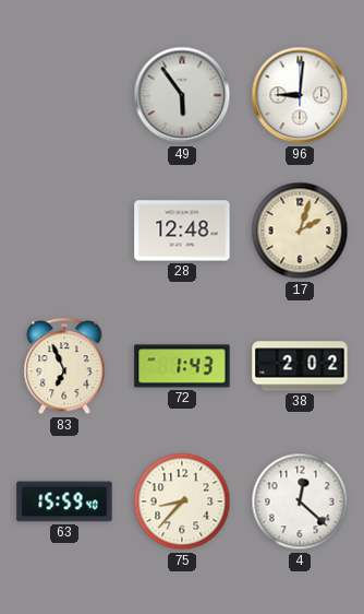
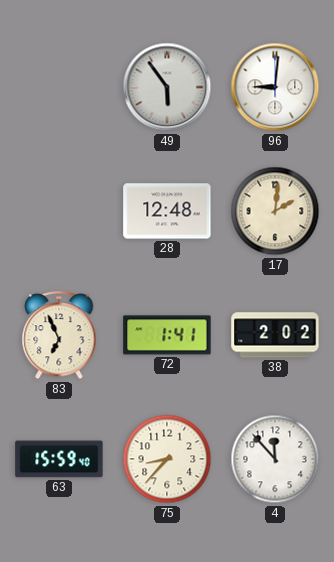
17: 2:03 -> 2:01
72: 1:43 -> 1:41
4: 12:22 -> 11:53
